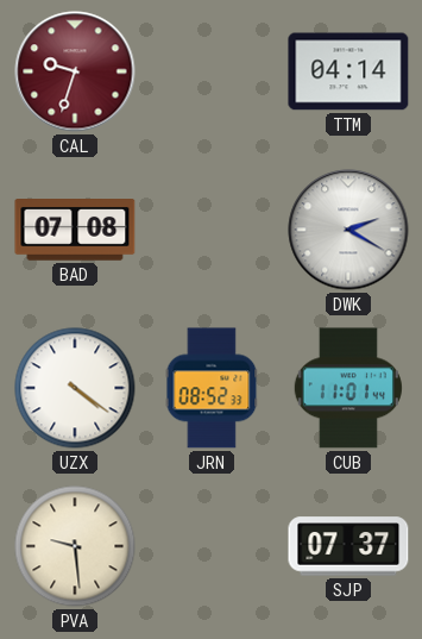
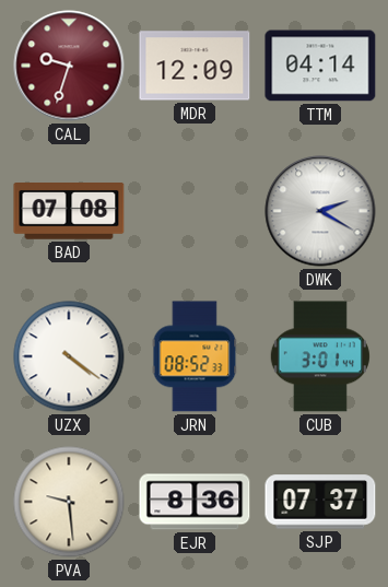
MDR: none -> 12:09
CUB: 11:01 -> 3:01
EJR: none -> 8:36
